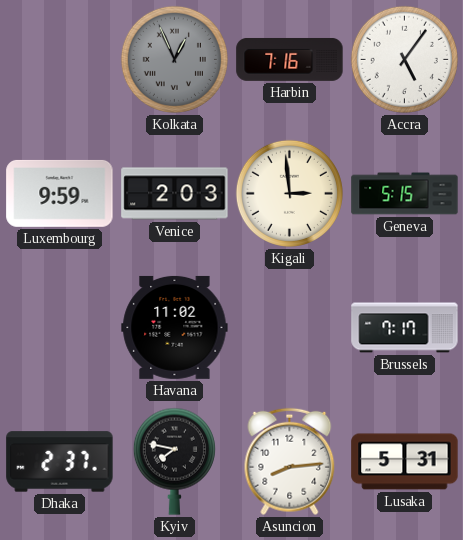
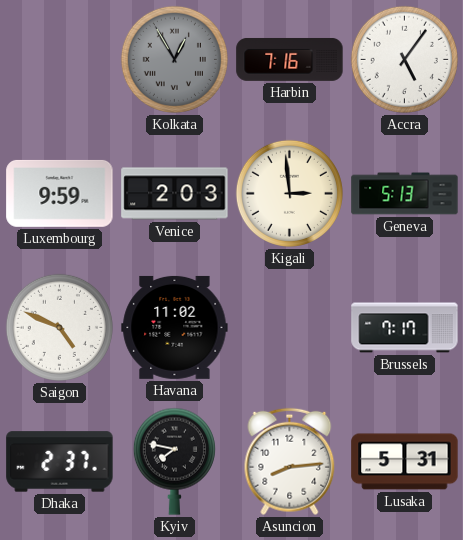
Kolkata: 12:56 -> 12:55
Geneva: 5:15 -> 5:13
Saigon: none -> 4:49
